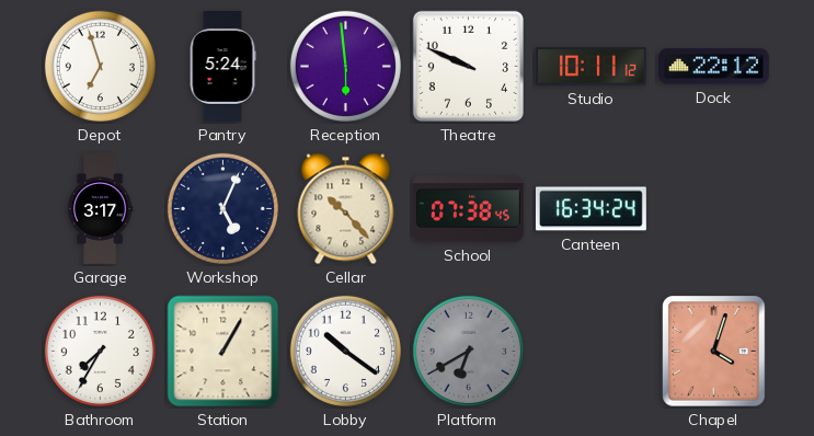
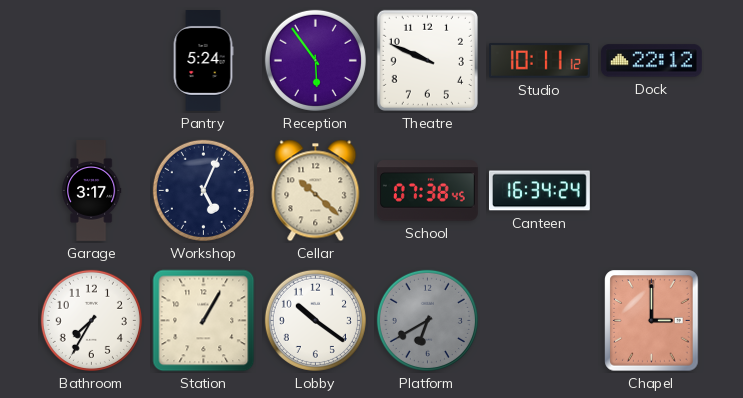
Depot: 6:57 -> none
Reception: 5:59 -> 5:54
Cellar: 10:23 -> 10:22
Chapel: 4:03 -> 3:00
